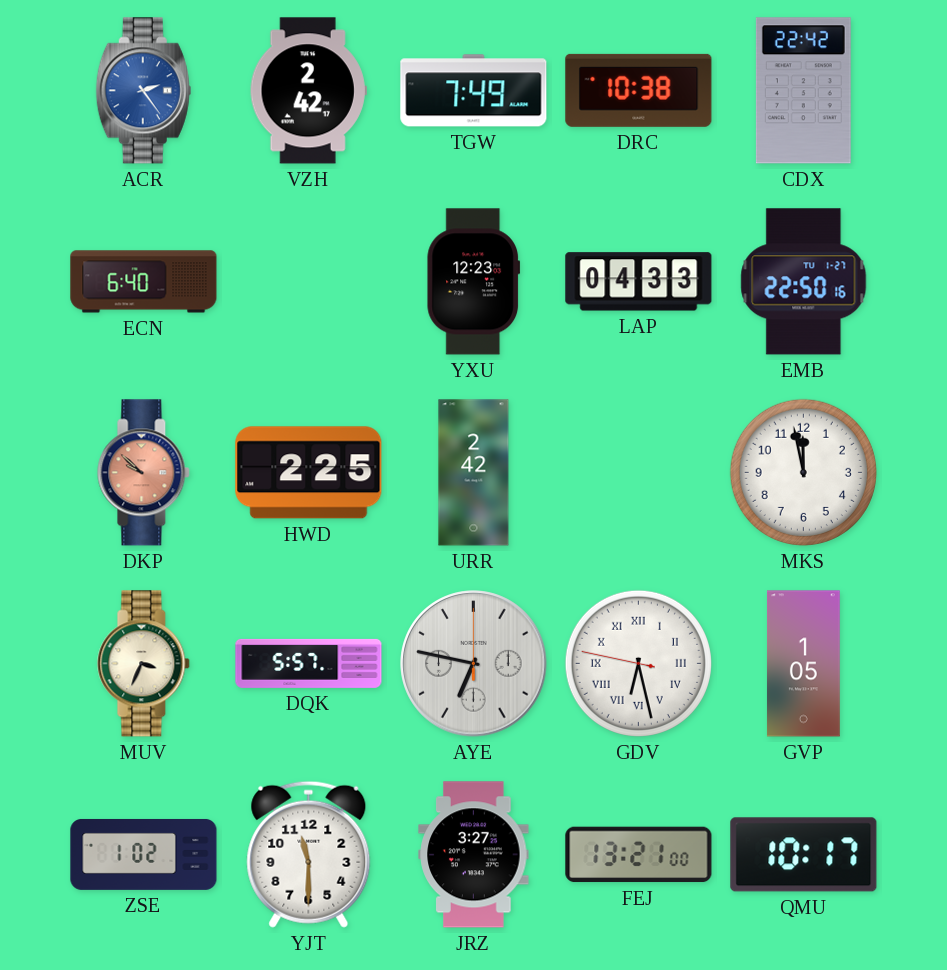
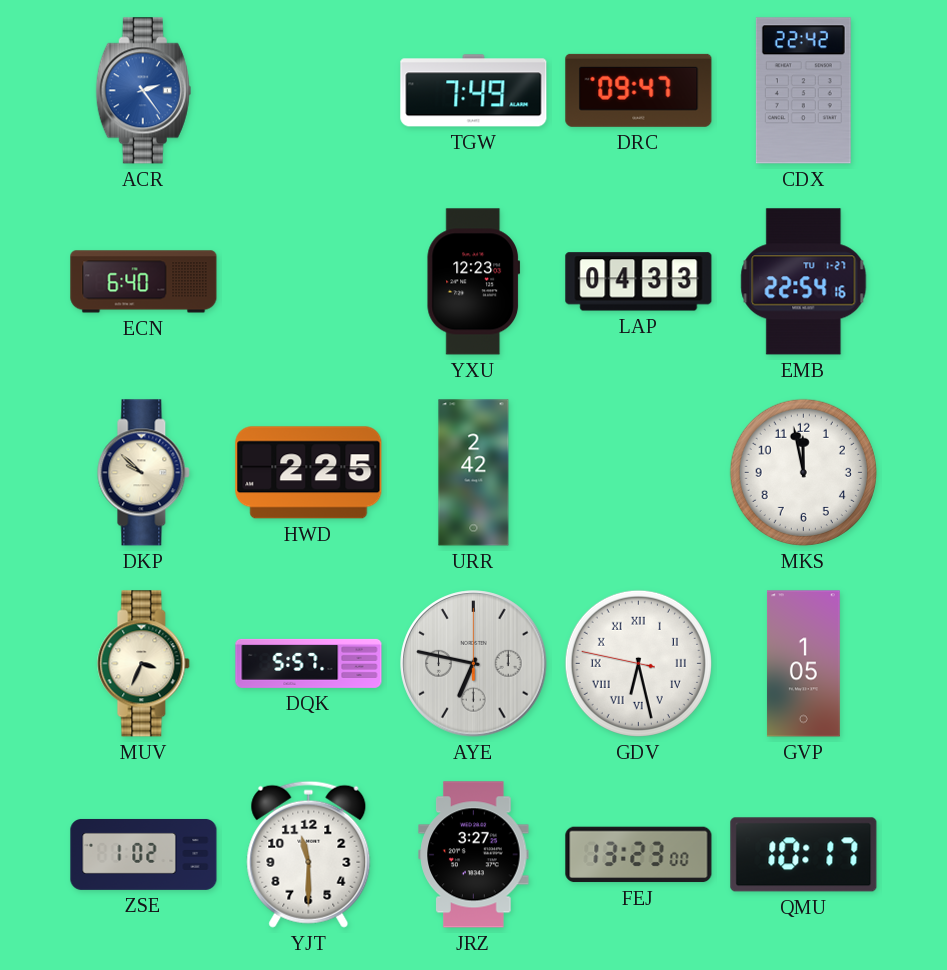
VZH: 2:42 -> none
DRC: 10:38 -> 09:47
EMB: 22:50 -> 22:54
DKP dial: salmon -> cream
FEJ: 13:21 -> 13:23
